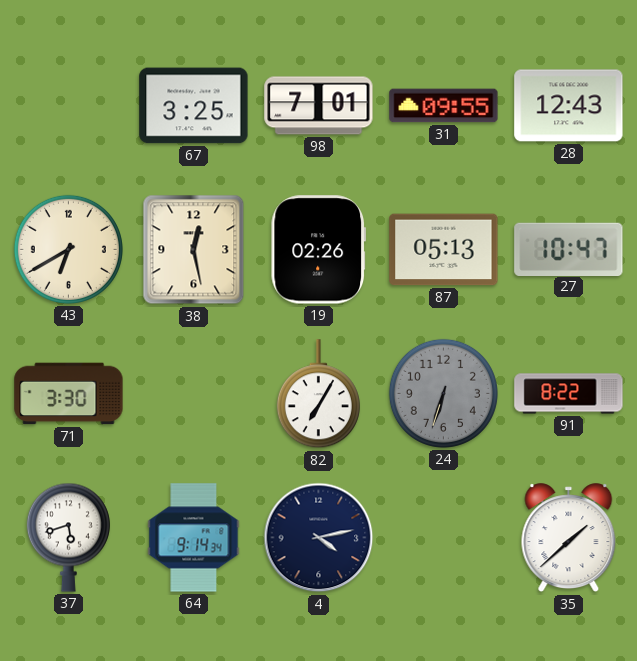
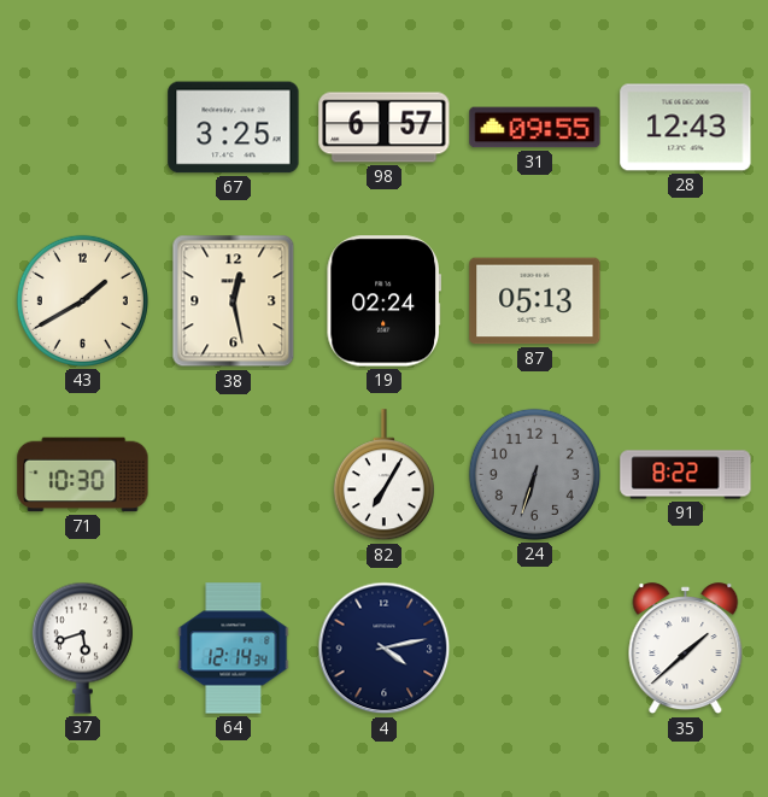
98: 7:01 -> 6:57
43: 6:40 -> 1:40
19: 02:26 -> 02:24
27: 10:47 -> none
71: 3:30 -> 10:30
64: 9:14 -> 12:14
